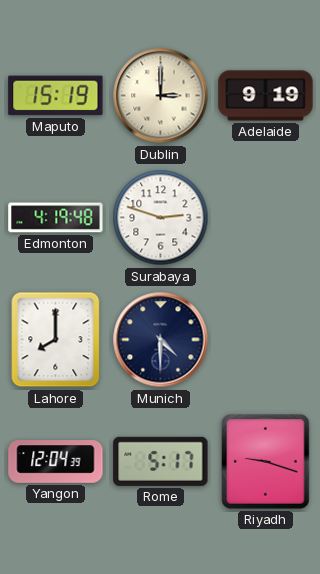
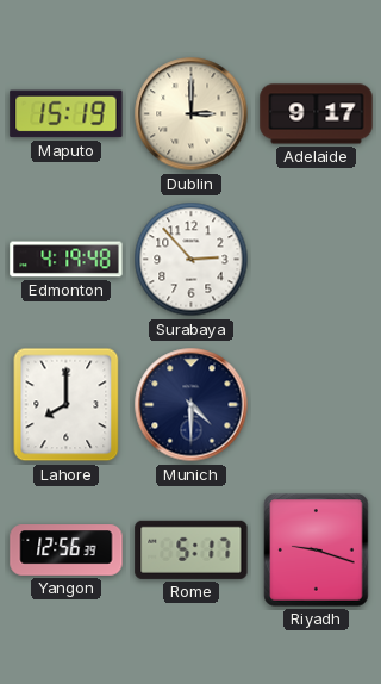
Adelaide: 9:19 -> 9:17
Surabaya: 2:48 -> 2:53
Yangon: 12:04 -> 12:56
